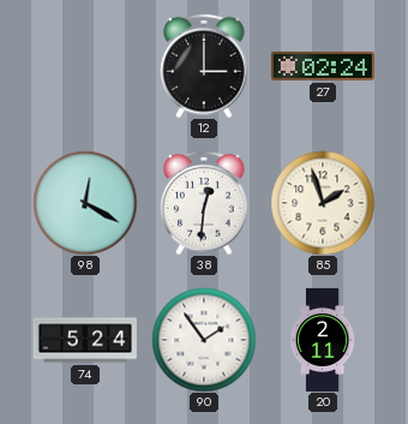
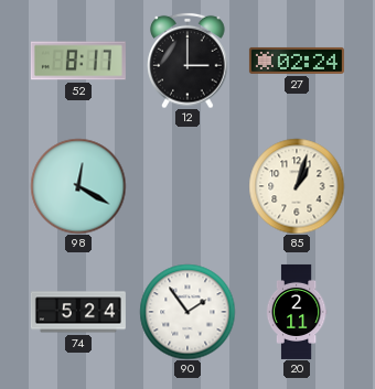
52: none -> 8:17
38: 12:31 -> none
85: 1:57 -> 1:03
